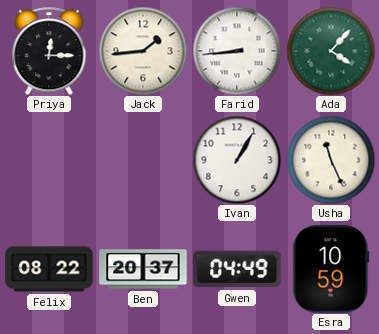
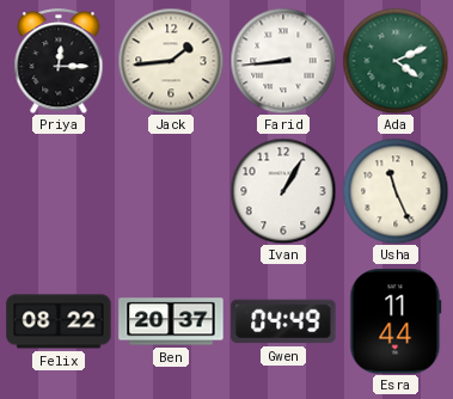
Ada: 4:07 -> 4:11
Esra: 10:59 -> 11:44
